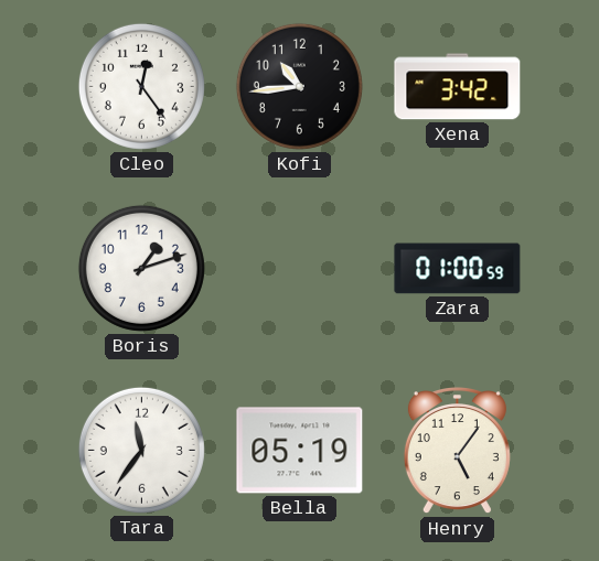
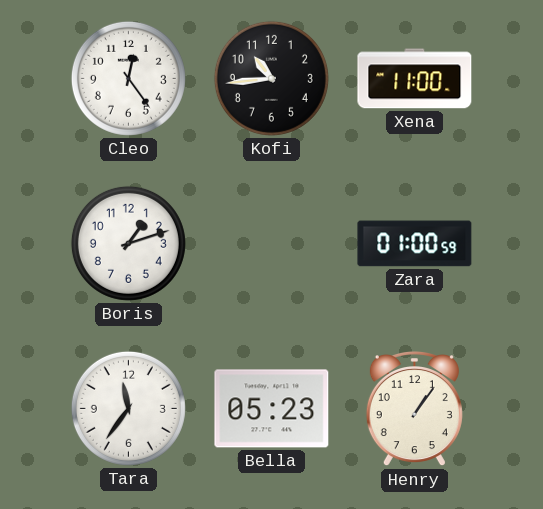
Xena: 3:42 -> 11:00
Bella: 05:19 -> 05:23
Henry: 5:06 -> 1:06
